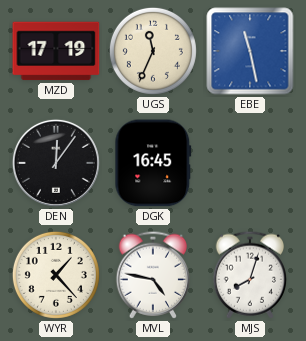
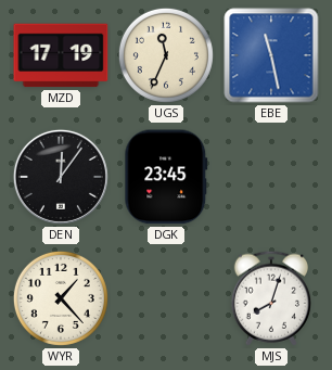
DGK: 16:45 -> 23:45
MVL: 4:47 -> none
